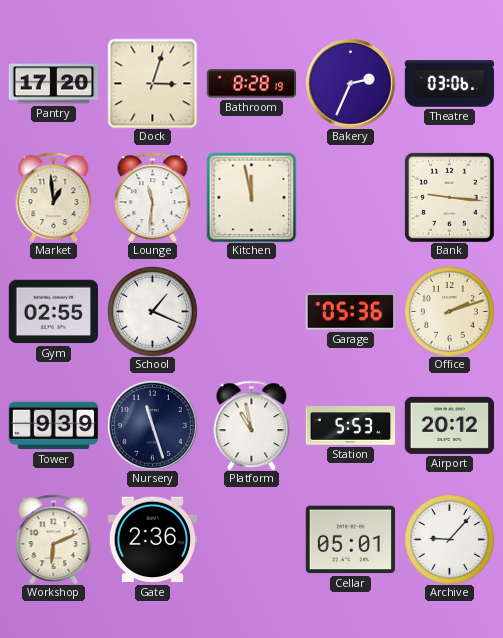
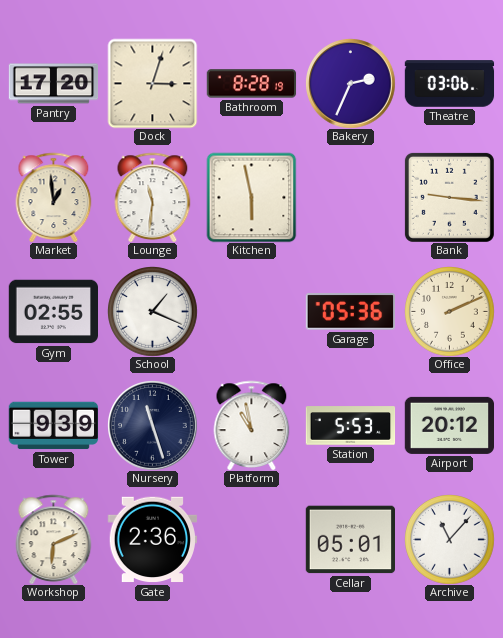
Kitchen: 11:58 -> 5:58
Office: 2:12 -> 2:11
Archive: 9:07 -> 11:07
